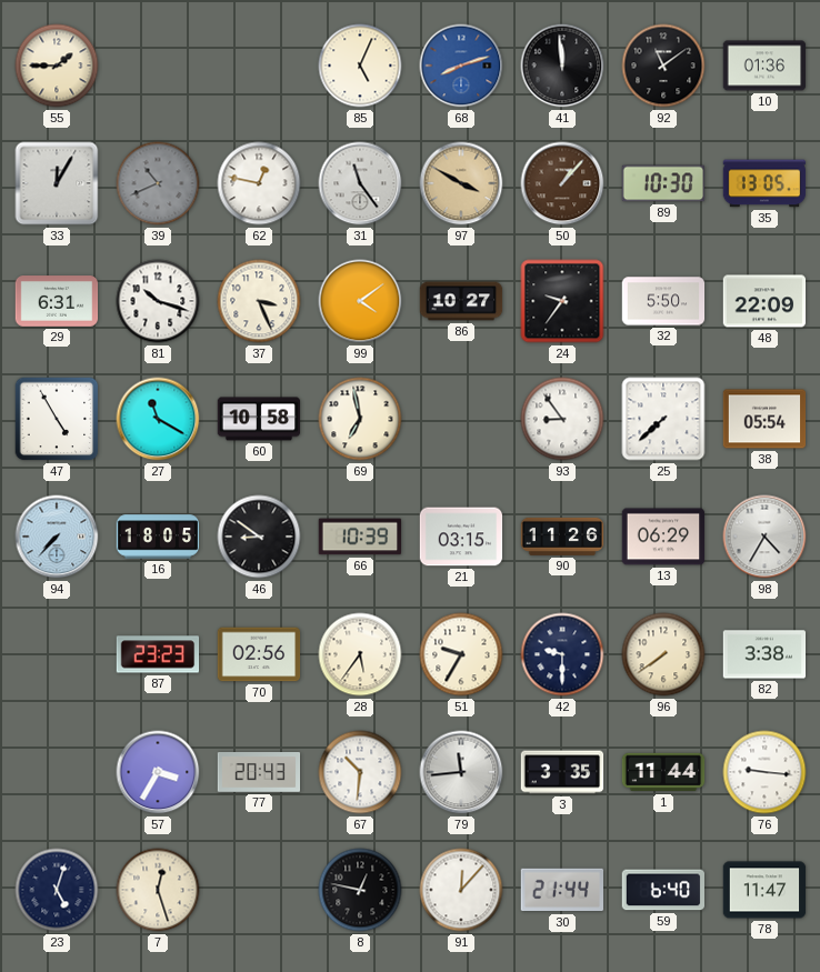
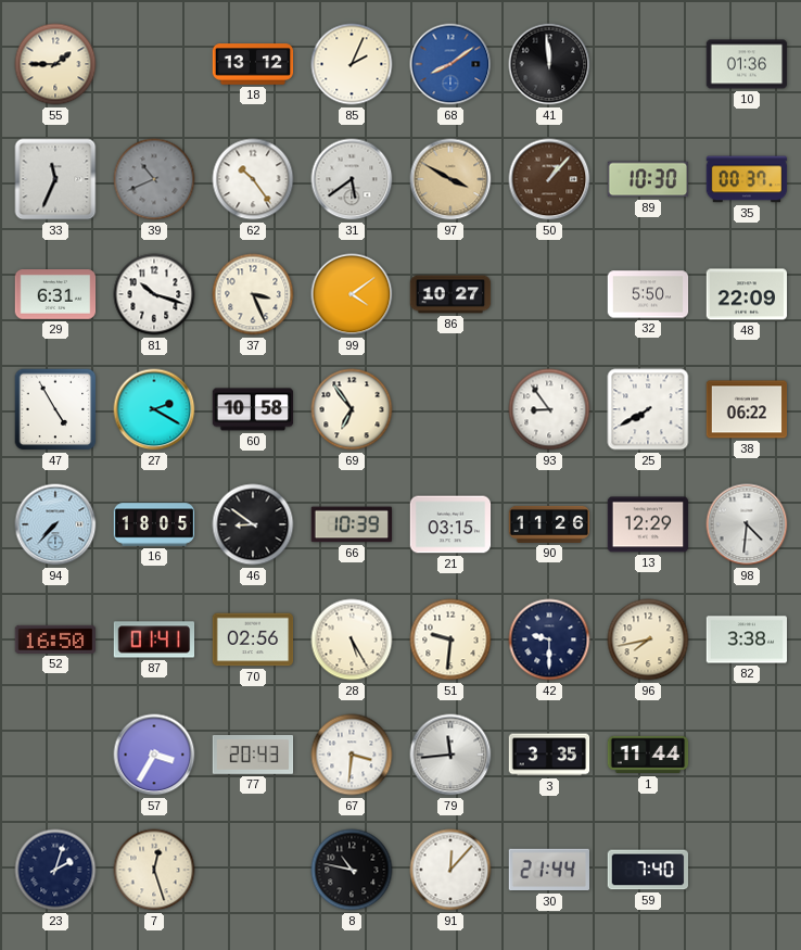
18: none -> 13:12
85: 5:04 -> 2:04
68: 8:12 -> 8:09
92: 11:09 -> none
33: 12:05 -> 11:34
62: 12:47 -> 10:24
31: 11:24 -> 5:39
35: 13:05 -> 00:37
24: 9:36 -> none
27: 11:20 -> 2:20
69: 6:58 -> 6:54
25: 7:38 -> 7:40
38: 05:54 -> 06:22
13: 06:29 -> 12:29
98: 4:35 -> 4:31
52: none -> 16:50
87: 23:23 -> 01:41
28: 5:36 -> 5:25
51: 9:35 -> 9:31
96: 7:39 -> 7:43
67: 10:31 -> 3:31
76: 9:16 -> none
23: 5:03 -> 2:03
8: 12:47 -> 10:47
59: 6:40 -> 7:40
78: 11:47 -> none
